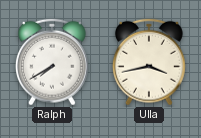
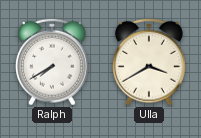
Ulla: 3:43 -> 3:40
